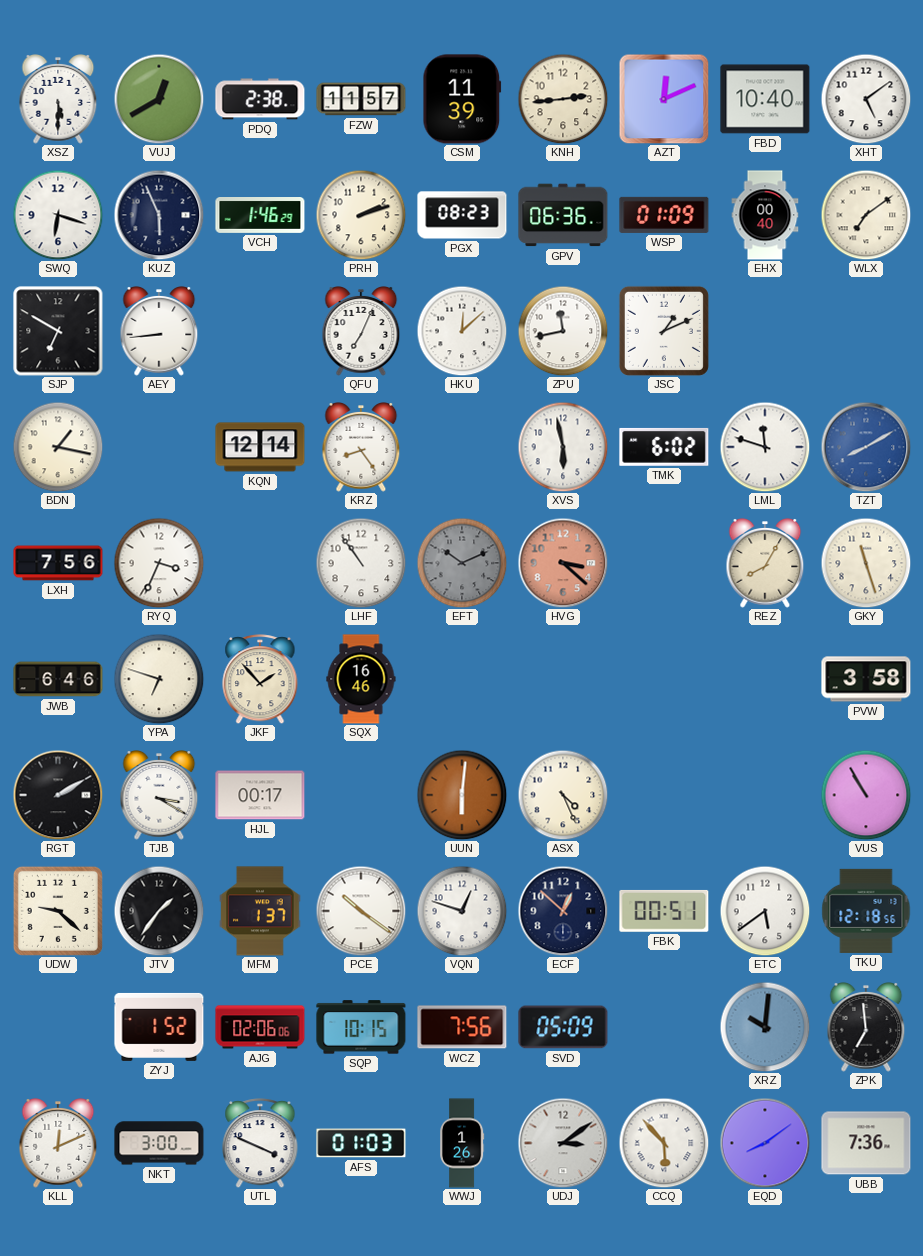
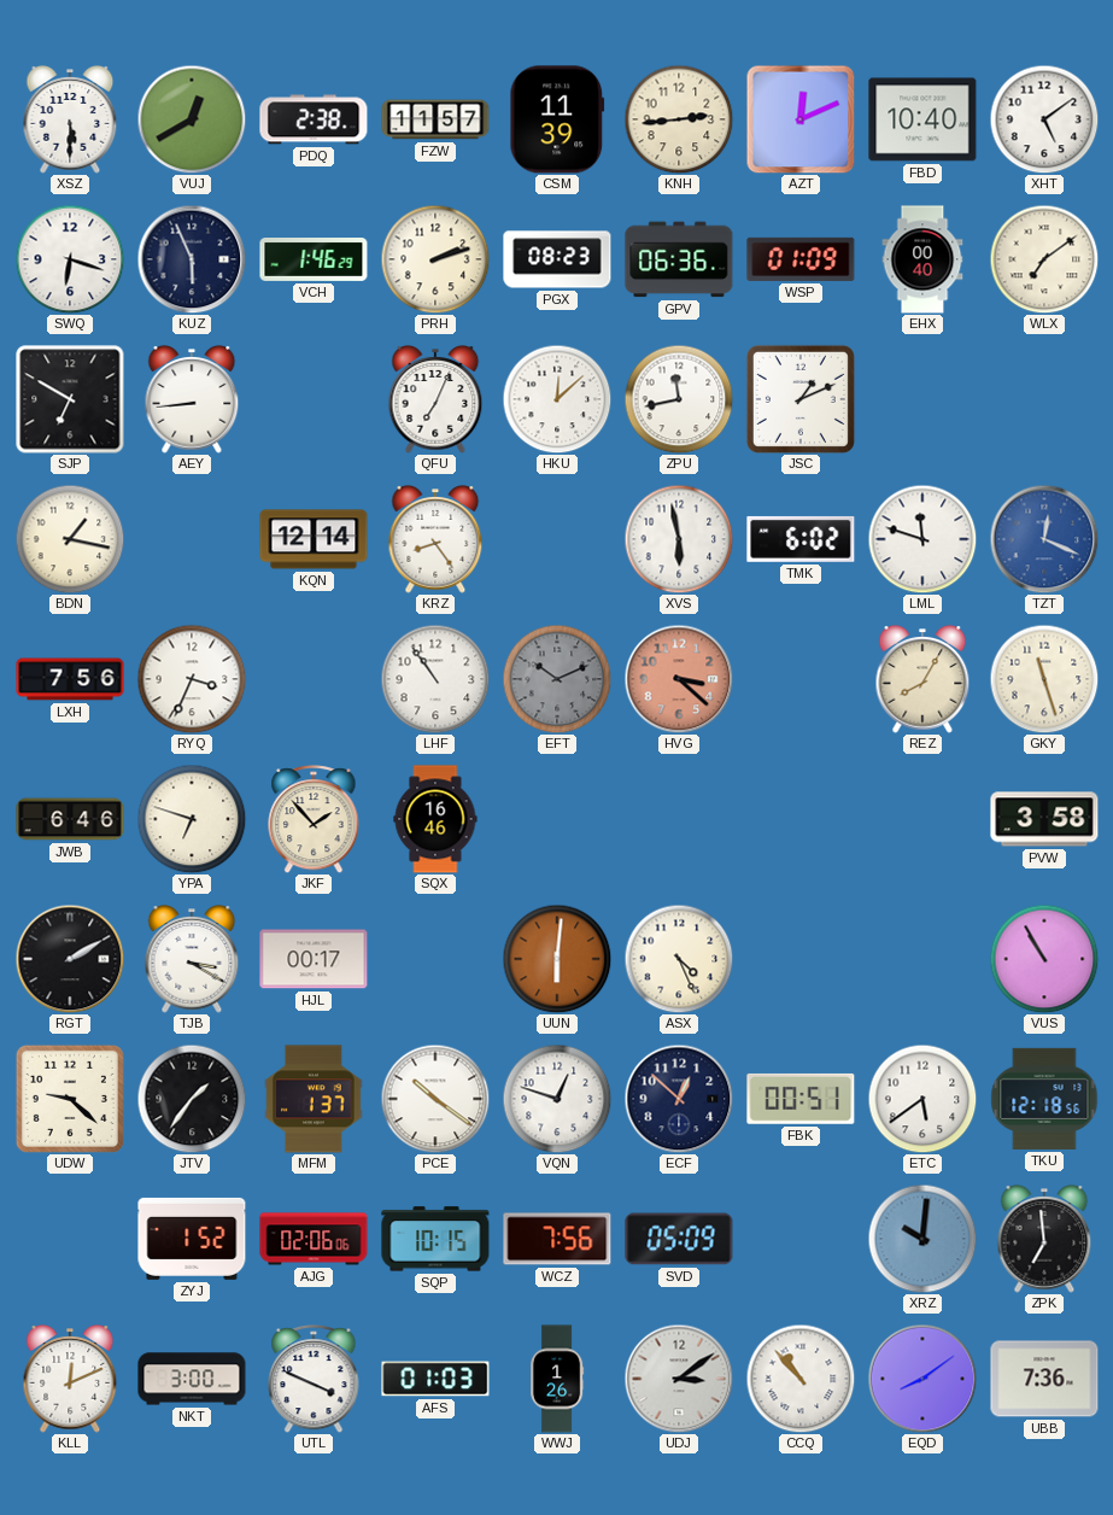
TZT: 8:10 -> 12:19
CCQ: 5:53 -> 10:53
